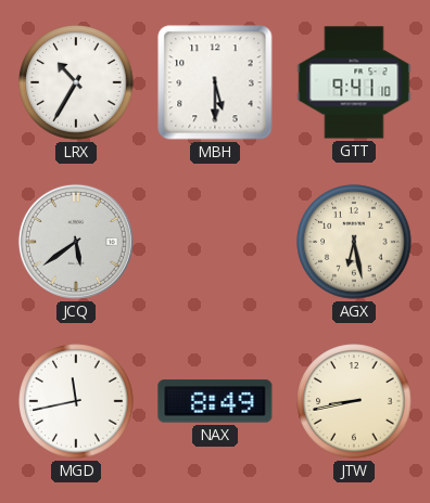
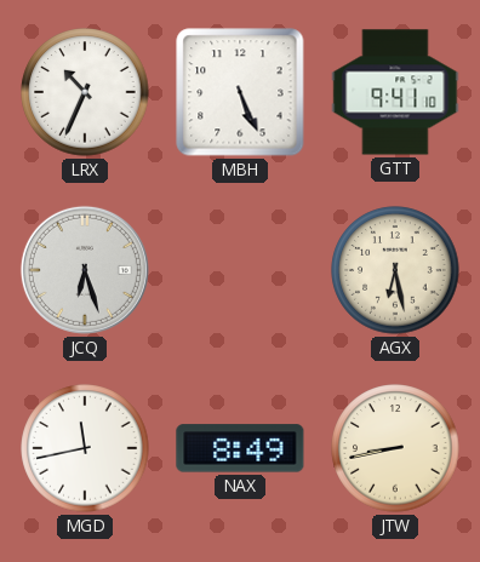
LRX: 10:35 -> 10:34
MBH: 5:30 -> 5:26
JCQ: 5:39 -> 6:27
